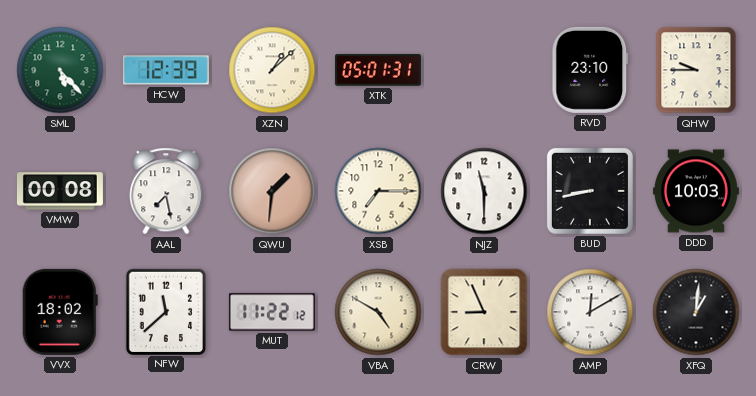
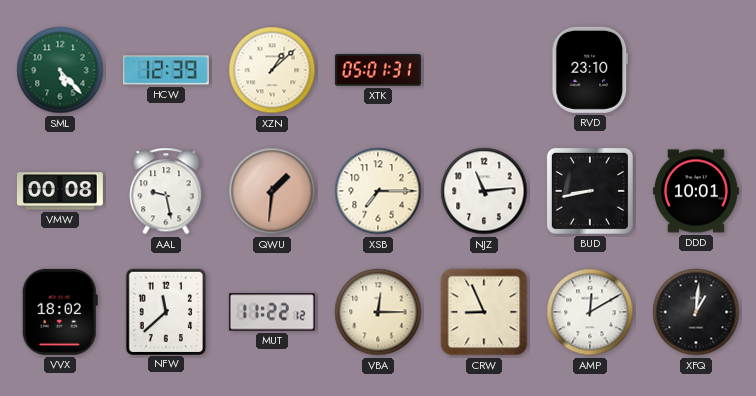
QHW: 9:45 -> none
AAL: 7:28 -> 9:28
NJZ: 11:30 -> 11:14
DDD: 10:03 -> 10:01
VBA: 4:50 -> 12:15
